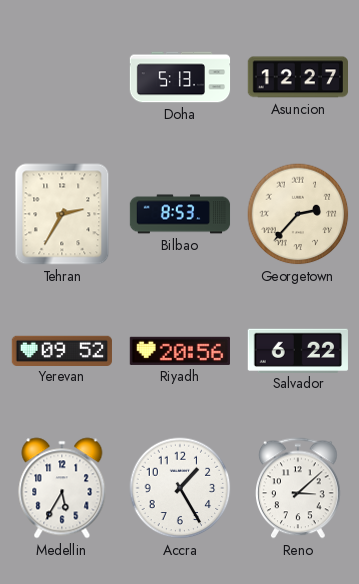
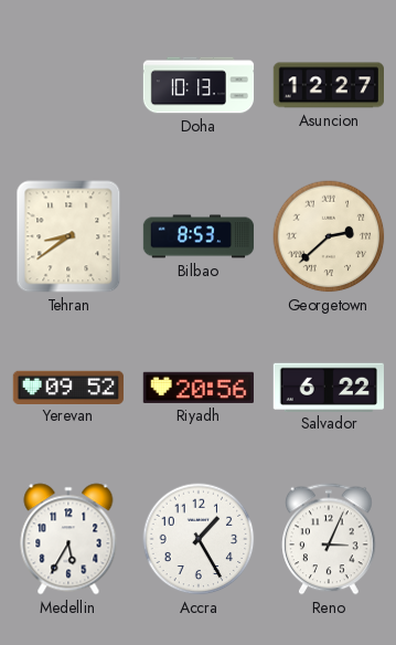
Doha: 5:13 -> 10:13
Tehran: 2:35 -> 8:39
Georgetown: 2:37 -> 2:38
Reno: 3:08 -> 3:04
